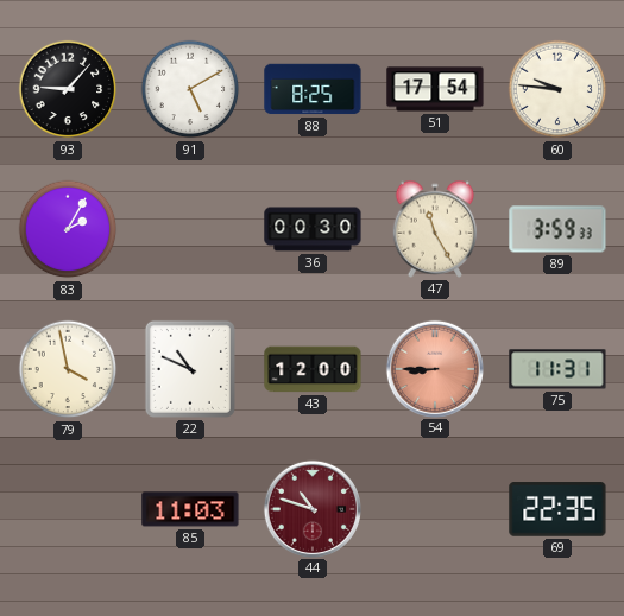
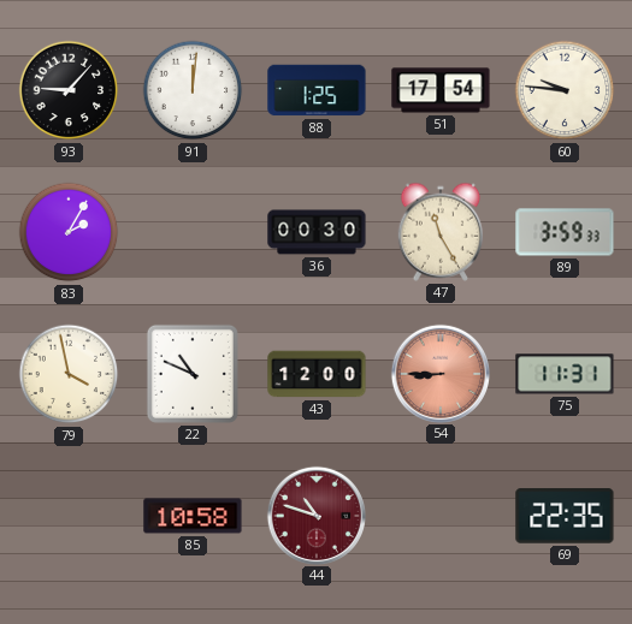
91: 5:10 -> 12:01
88: 8:25 -> 1:25
85: 11:03 -> 10:58
